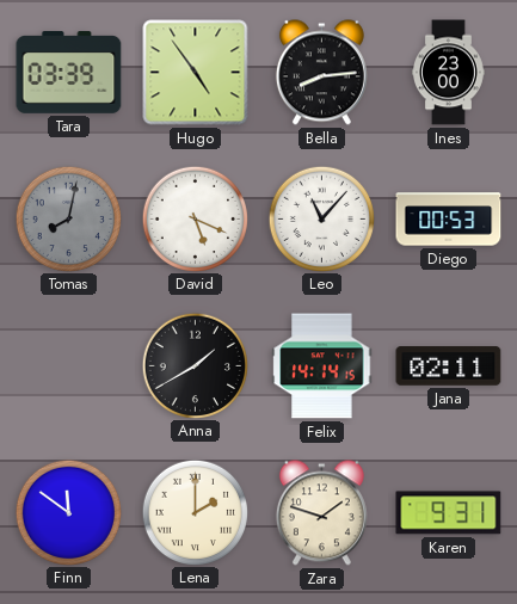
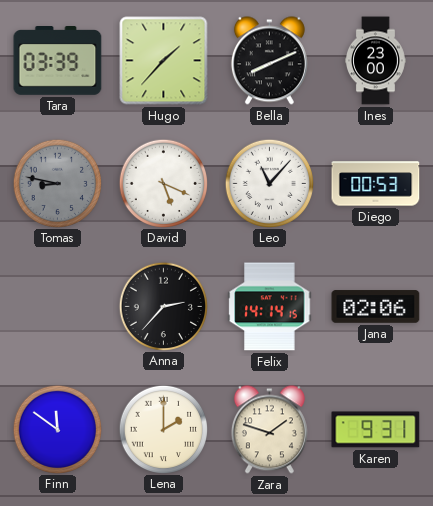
Hugo: 4:54 -> 1:37
Bella: 8:14 -> 8:11
Tomas: 8:02 -> 8:47
Anna: 1:40 -> 2:37
Jana: 02:11 -> 02:06
